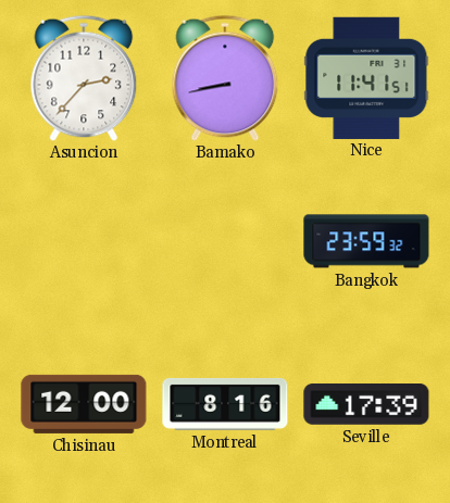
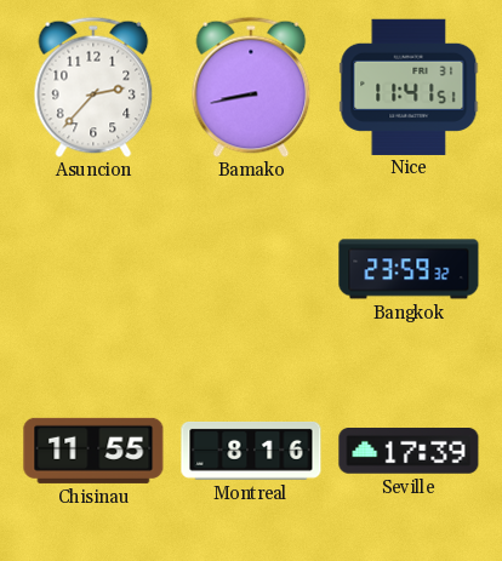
Chisinau: 12:00 -> 11:55
